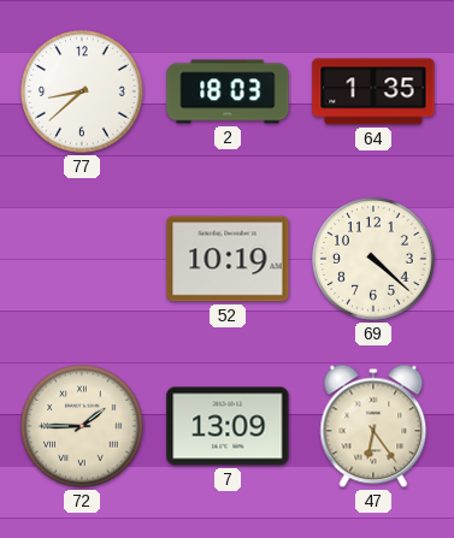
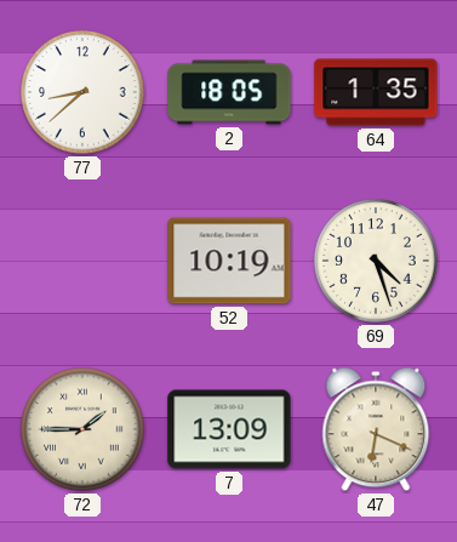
2: 18:03 -> 18:05
69: 4:22 -> 4:27
47: 6:24 -> 6:19
